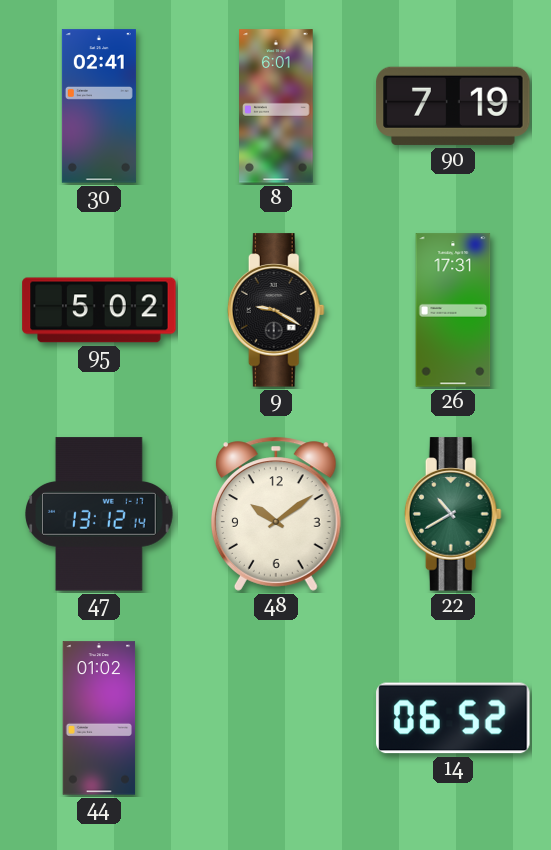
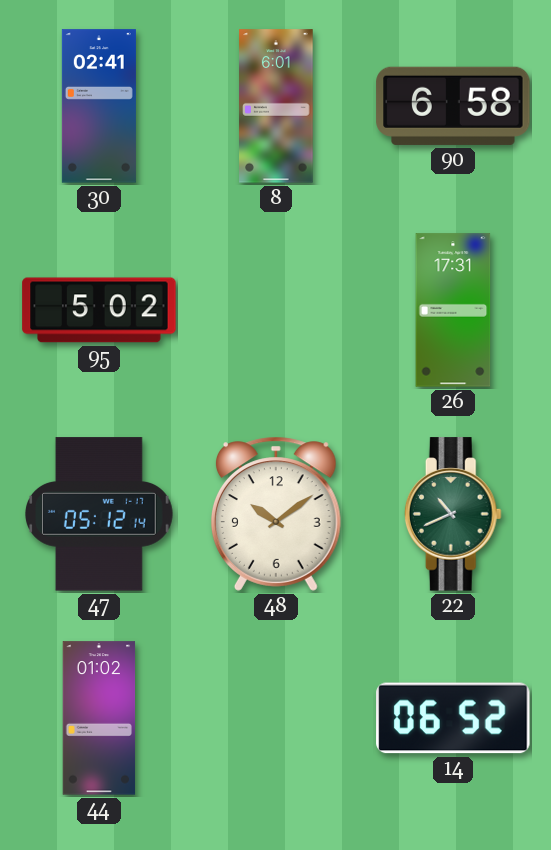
90: 7:19 -> 6:58
9: 9:20 -> none
47: 13:12 -> 05:12
22: 10:40 -> 10:41
